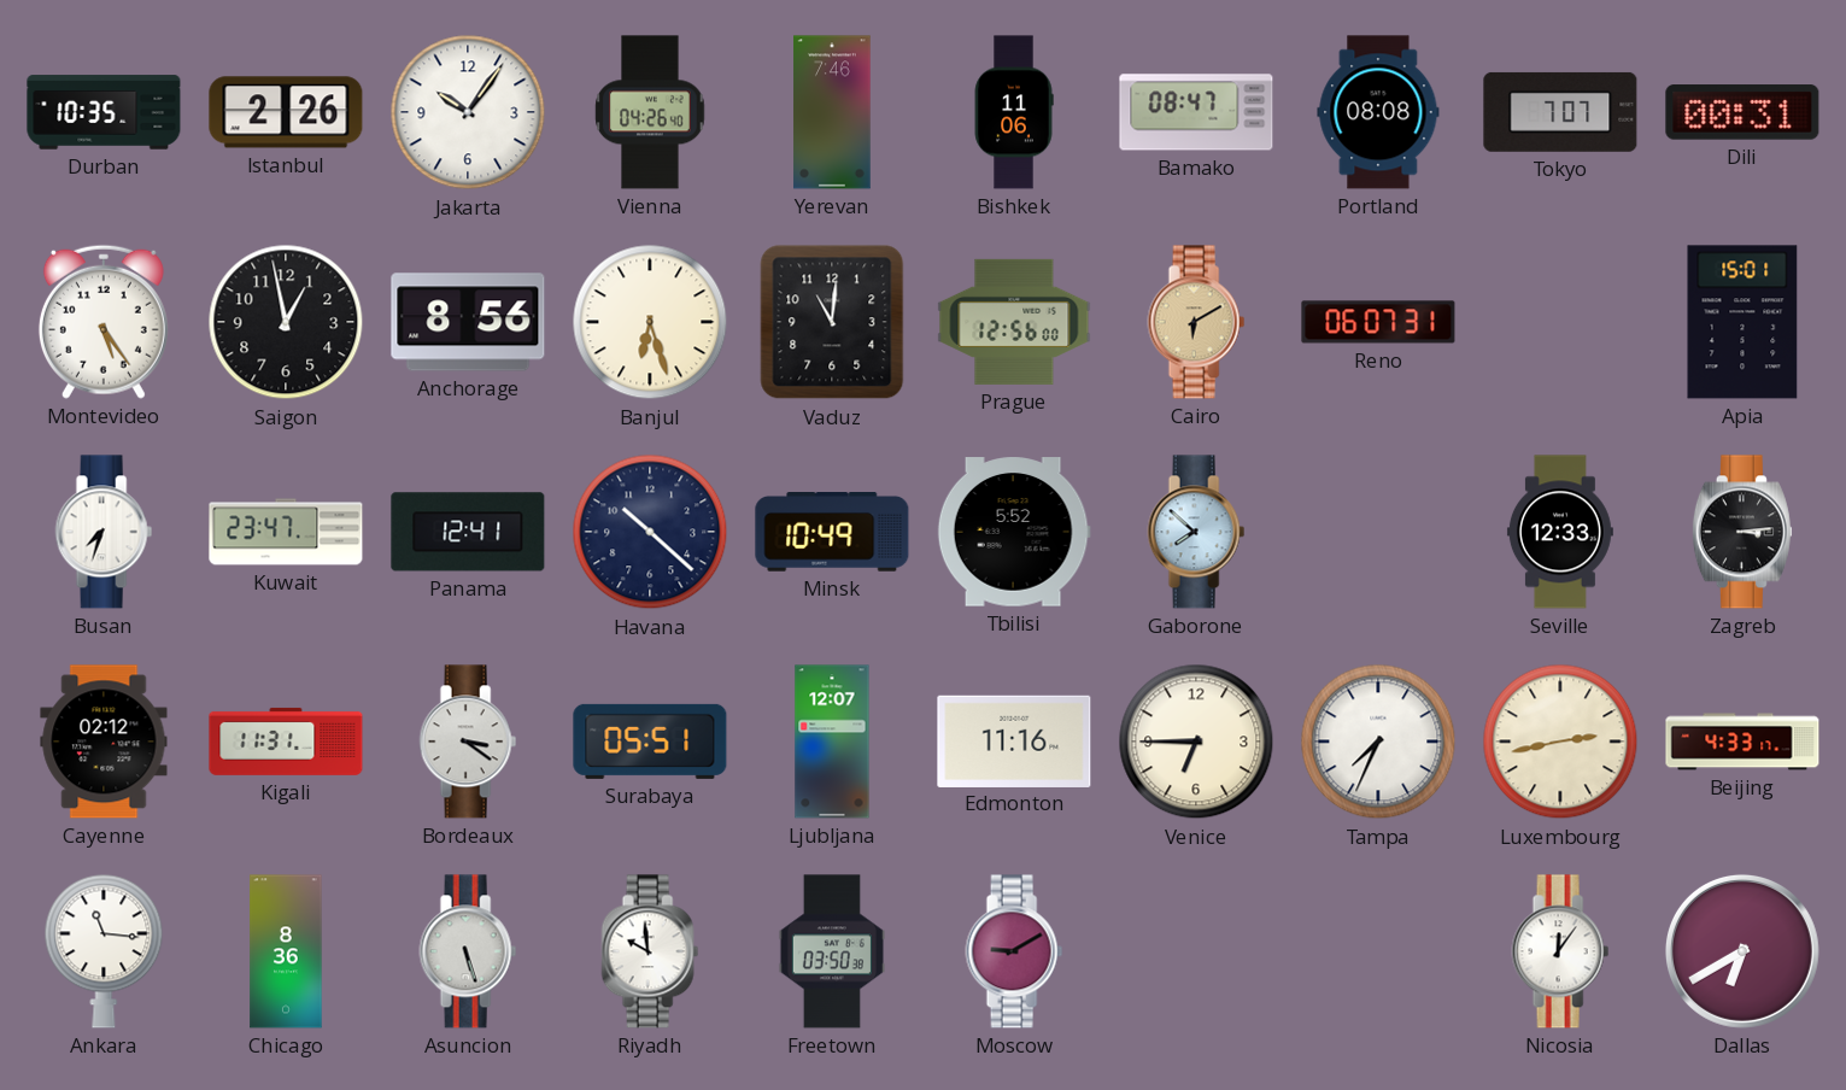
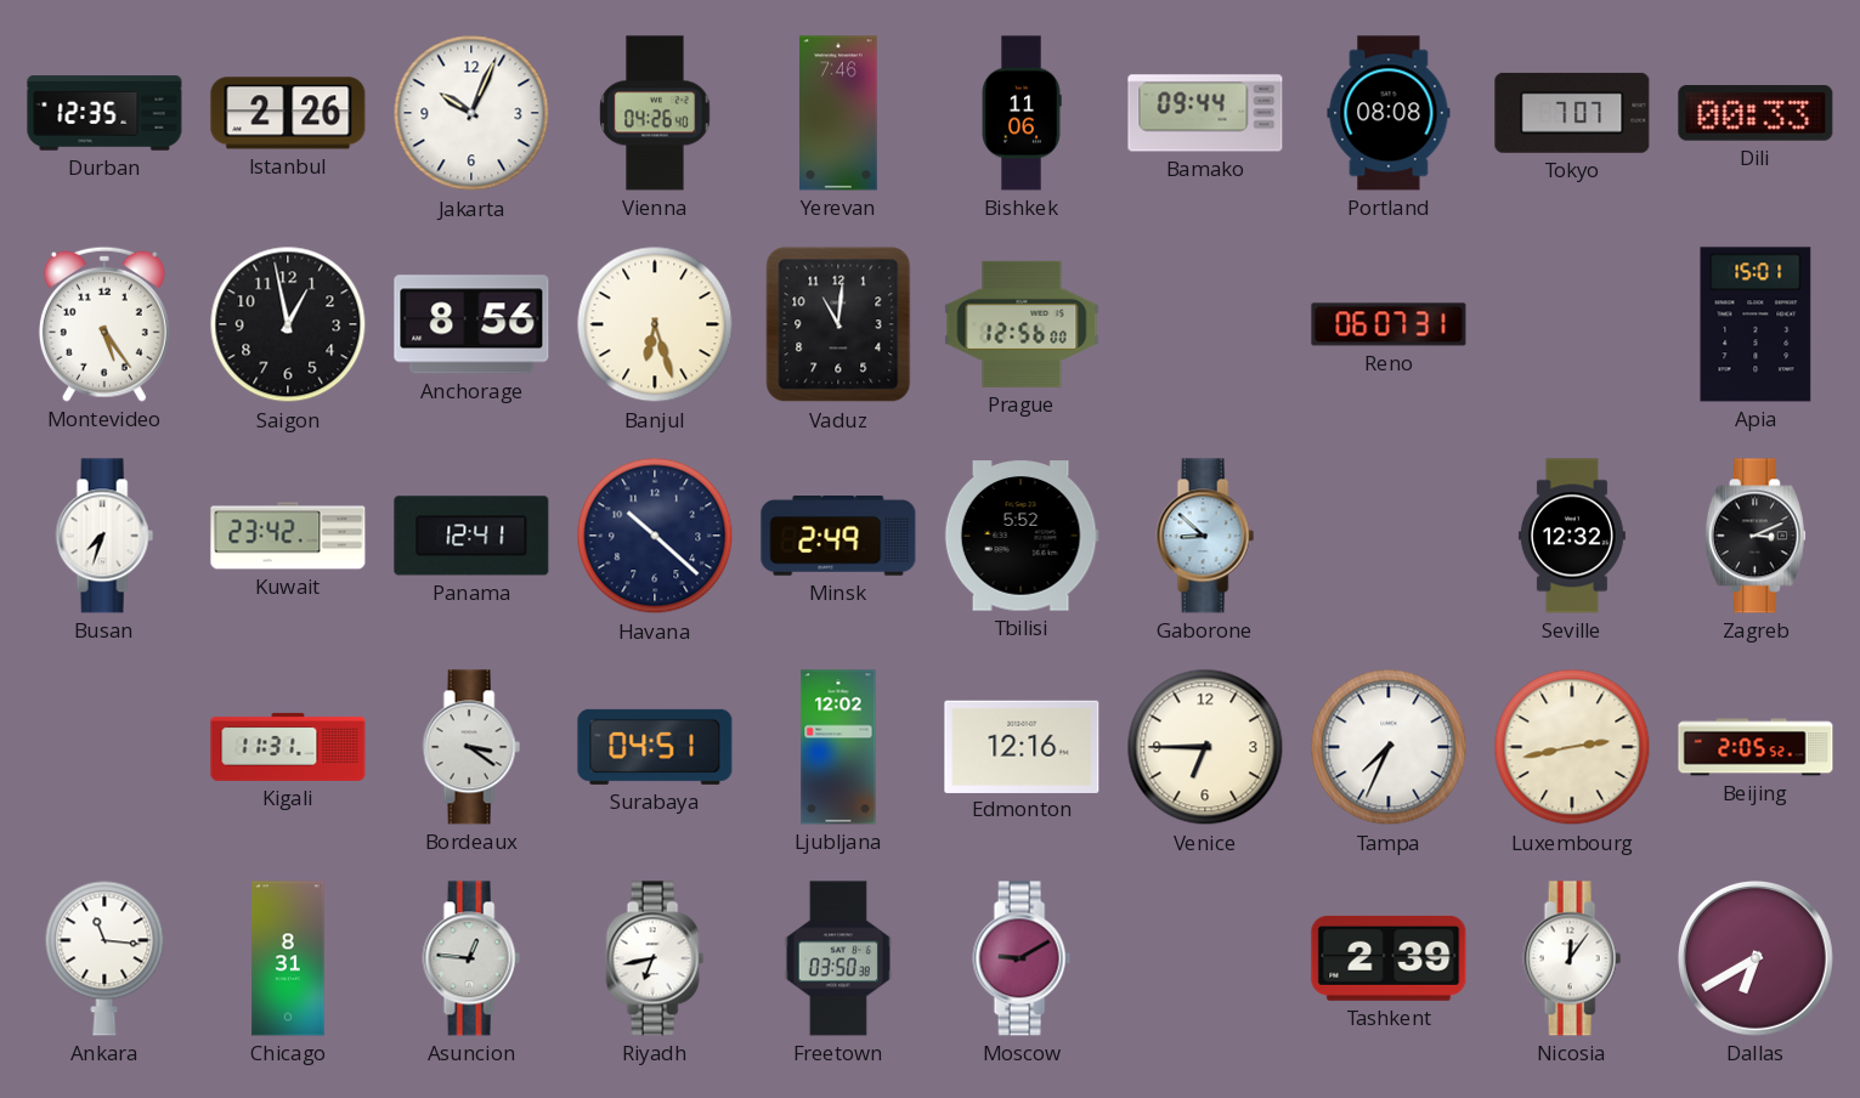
Durban: 10:35 -> 12:35
Jakarta: 10:06 -> 10:04
Bamako: 08:47 -> 09:44
Dili: 00:31 -> 00:33
Cairo: 6:10 -> none
Kuwait: 23:47 -> 23:42
Minsk: 10:49 -> 2:49
Gaborone: 7:52 -> 8:52
Seville: 12:33 -> 12:32
Zagreb: 3:14 -> 3:11
Cayenne: 02:12 -> none
Surabaya: 05:51 -> 04:51
Ljubljana: 12:07 -> 12:02
Edmonton: 11:16 -> 12:16
Beijing: 4:33 -> 2:05
Chicago: 8:36 -> 8:31
Asuncion: 5:27 -> 12:46
Riyadh: 9:59 -> 6:43
Tashkent: none -> 2:39
